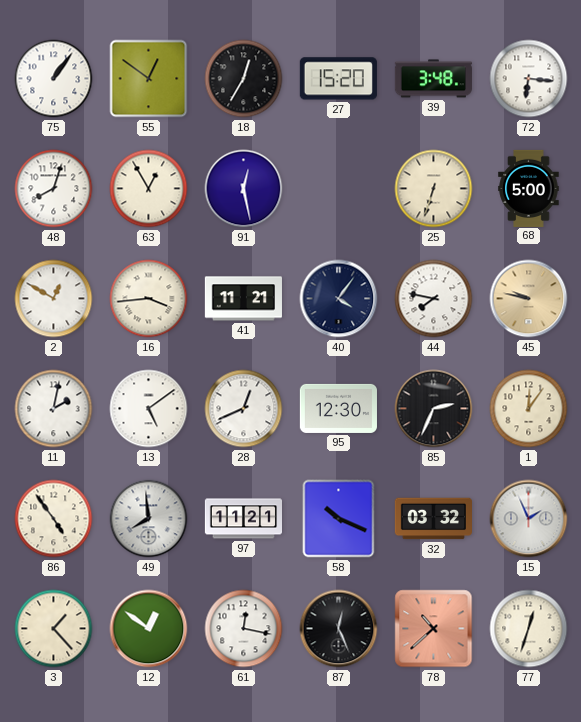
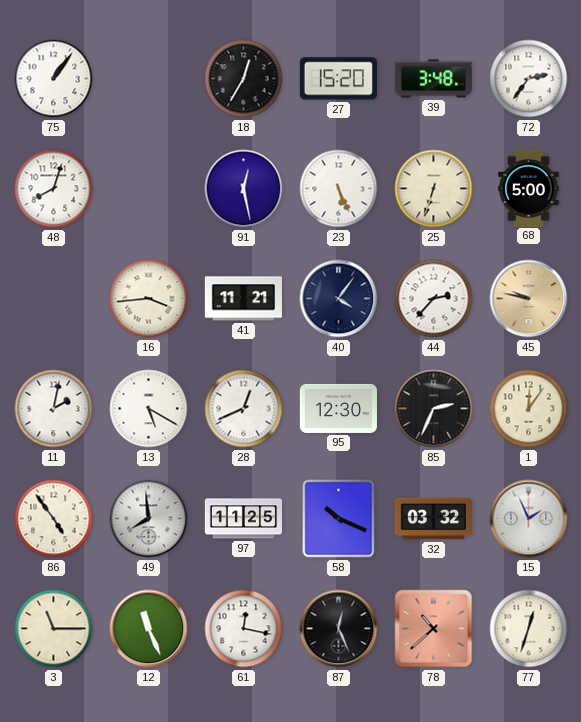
55: 12:51 -> none
72: 6:16 -> 2:36
63: 12:55 -> none
23: none -> 5:26
2: 12:50 -> none
44: 7:47 -> 2:37
13: 5:09 -> 5:20
97: 11:21 -> 11:25
3: 1:23 -> 11:15
12: 12:51 -> 11:26
